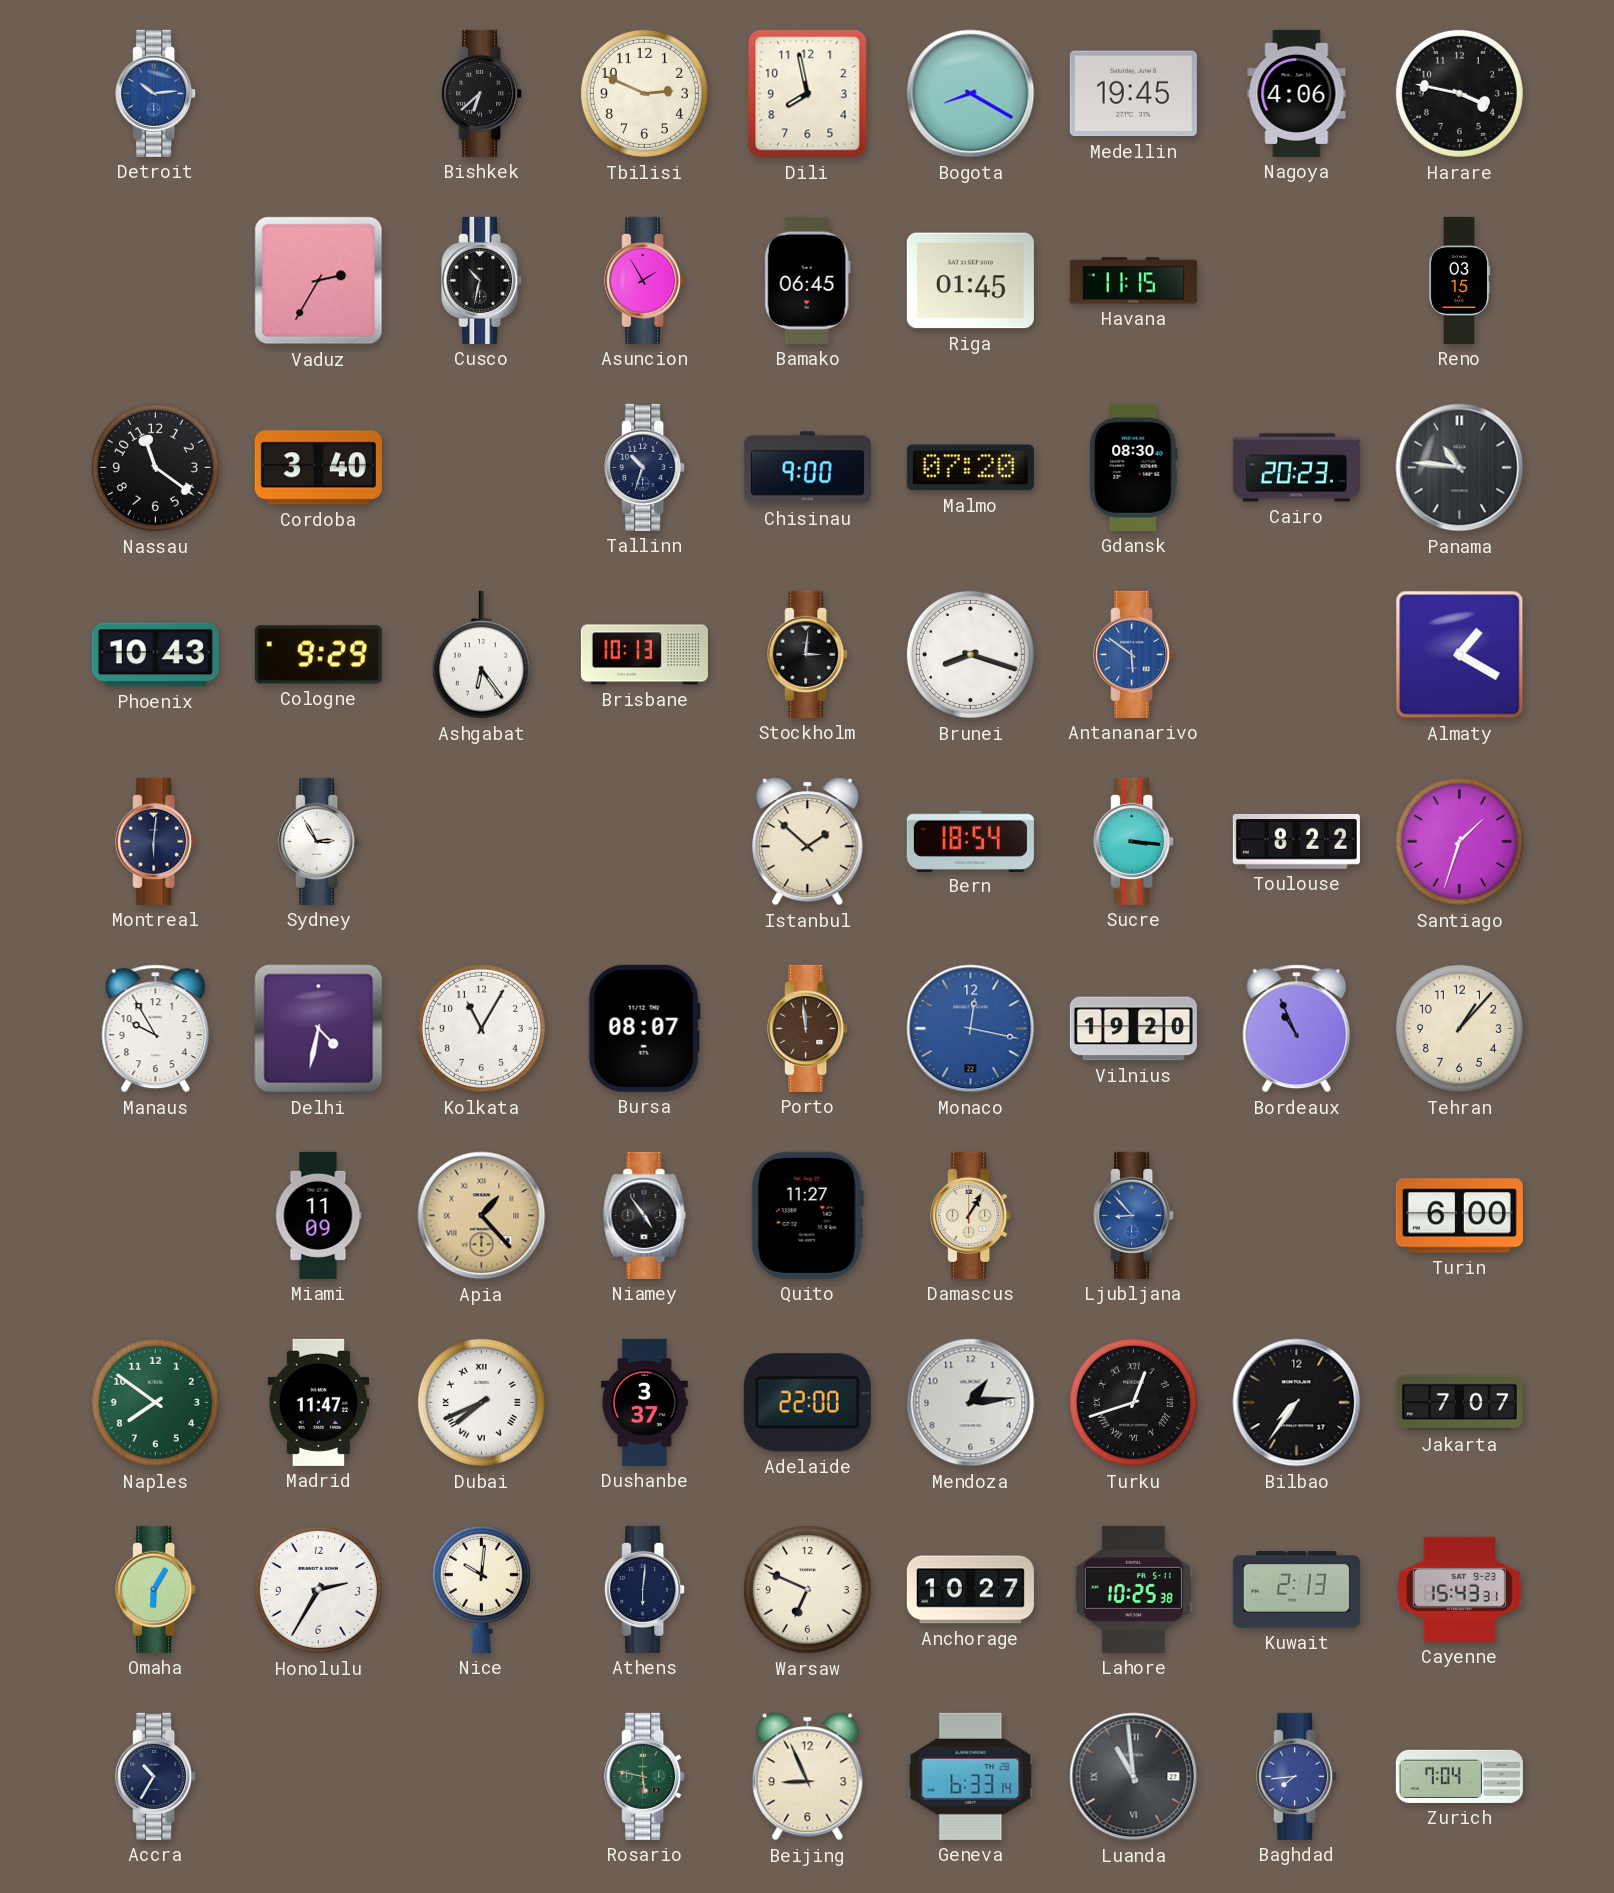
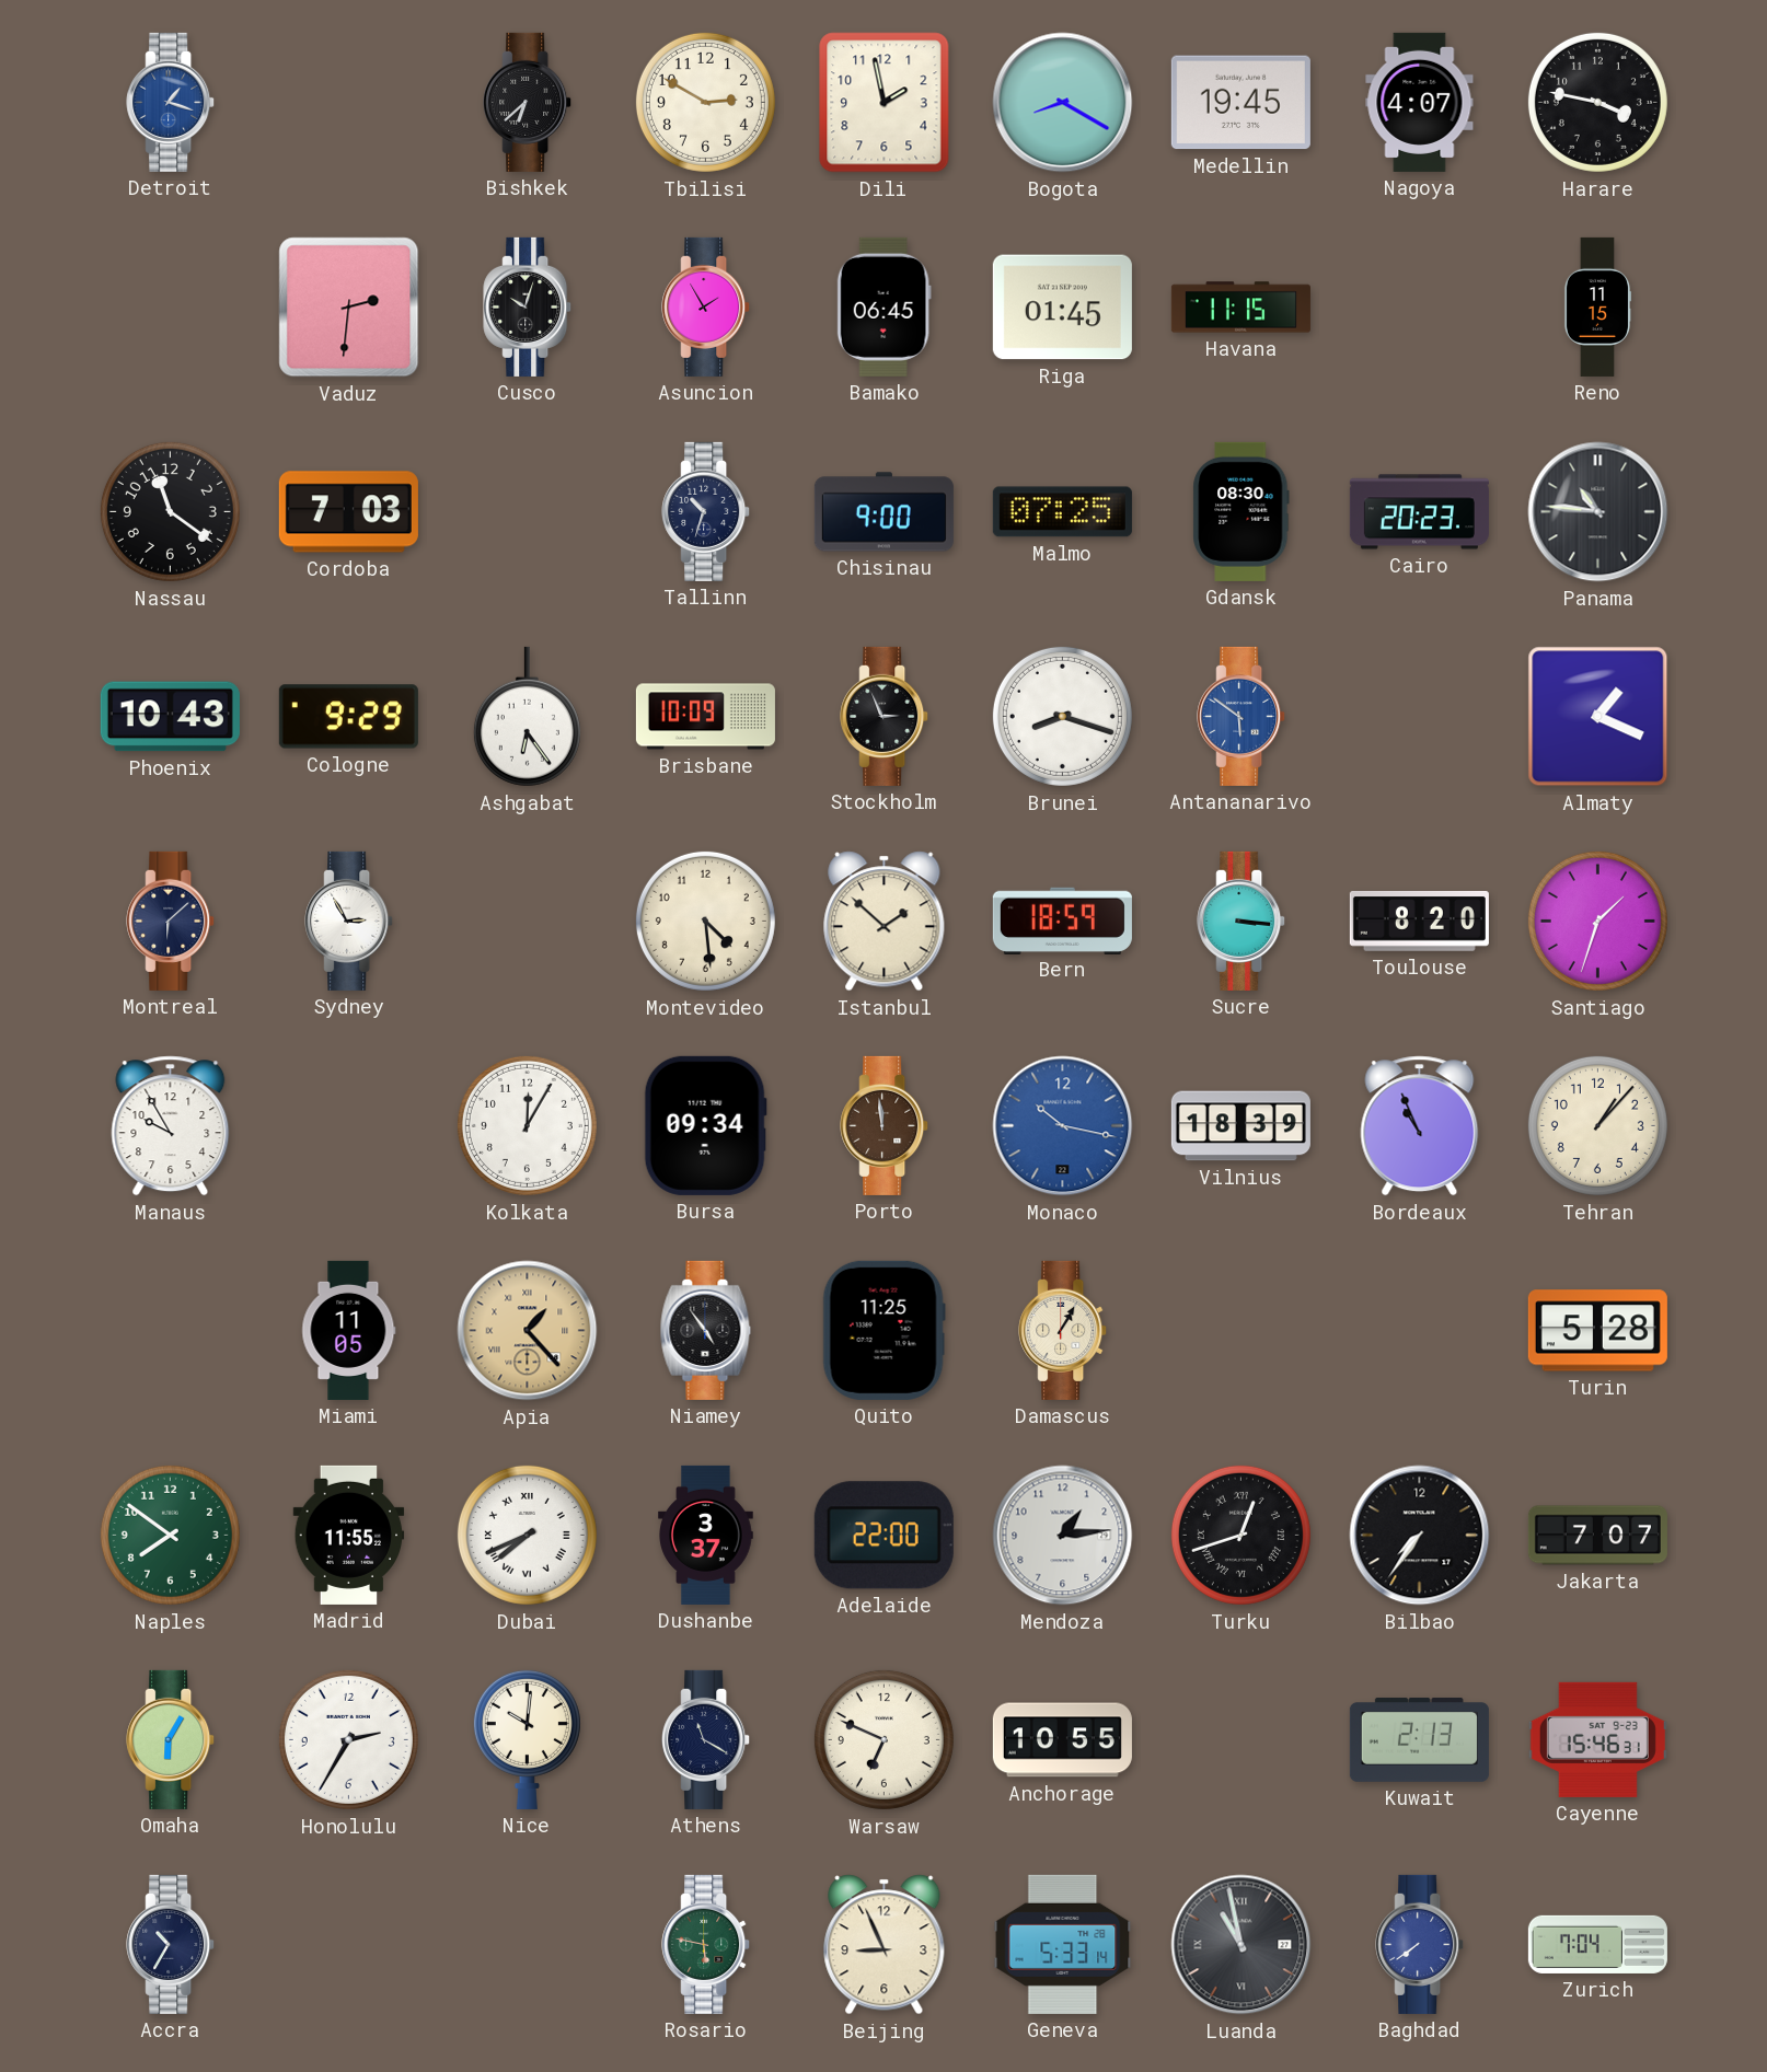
Detroit: 10:14 -> 1:18
Tbilisi: 2:49 -> 2:50
Dili: 7:58 -> 1:58
Nagoya: 4:06 -> 4:07
Vaduz: 2:35 -> 2:31
Cusco: 10:32 -> 10:03
Reno: 03:15 -> 11:15
Cordoba: 3:40 -> 7:03
Malmo: 07:20 -> 07:25
Brisbane: 10:13 -> 10:09
Stockholm: 3:01 -> 2:56
Almaty: 1:20 -> 1:19
Montreal: 6:01 -> 6:08
Montevideo: none -> 4:29
Bern: 18:54 -> 18:59
Toulouse: 8:22 -> 8:20
Delhi: 4:32 -> none
Kolkata: 11:05 -> 12:05
Bursa: 08:07 -> 09:34
Monaco: 12:17 -> 10:17
Vilnius: 19:20 -> 18:39
Miami: 11:09 -> 11:05
Quito: 11:27 -> 11:25
Ljubljana: 8:53 -> none
Turin: 6:00 -> 5:28
Madrid: 11:47 -> 11:55
Athens: 6:01 -> 11:20
Anchorage: 10:27 -> 10:55
Lahore: 10:25 -> none
Cayenne: 15:43 -> 15:46
Geneva: 6:33 -> 5:33
Luanda: 10:59 -> 10:58
Baghdad: 7:44 -> 7:39
